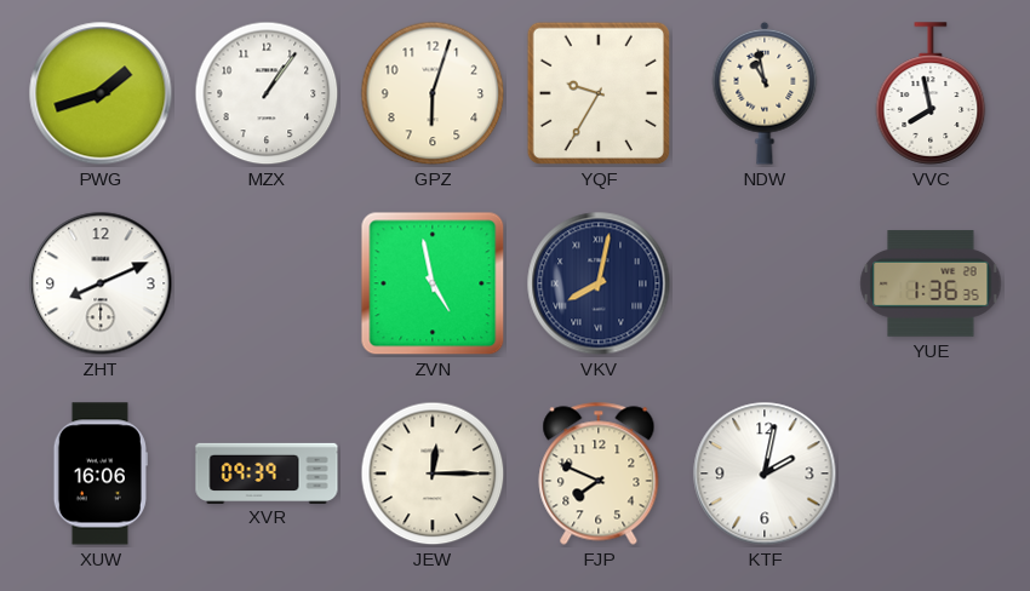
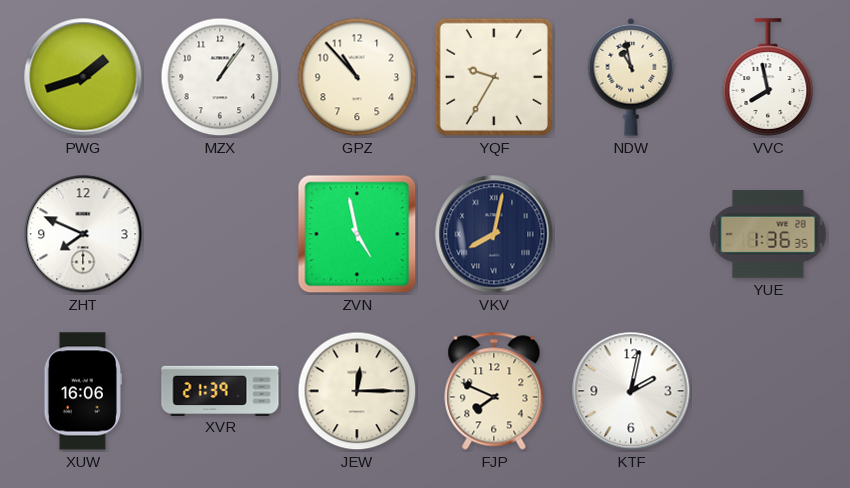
GPZ: 6:03 -> 10:53
ZHT: 8:11 -> 7:49
XVR: 09:39 -> 21:39
